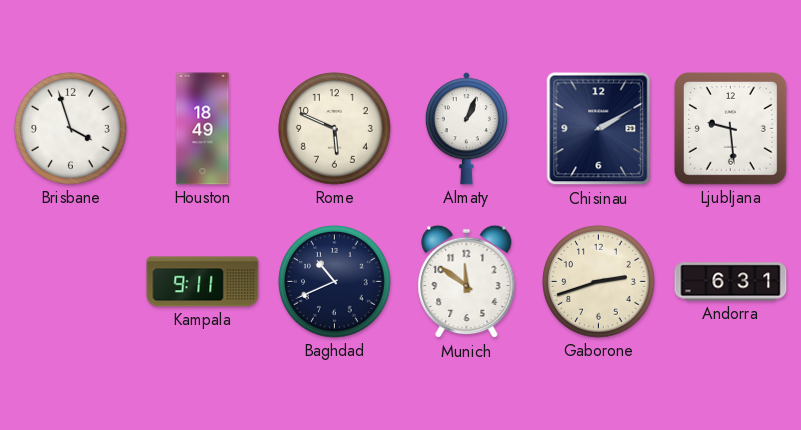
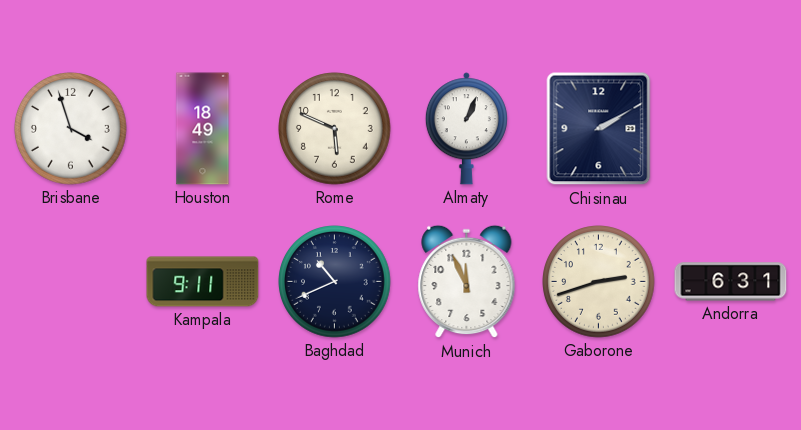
Ljubljana: 9:29 -> none
Munich: 11:51 -> 11:56
